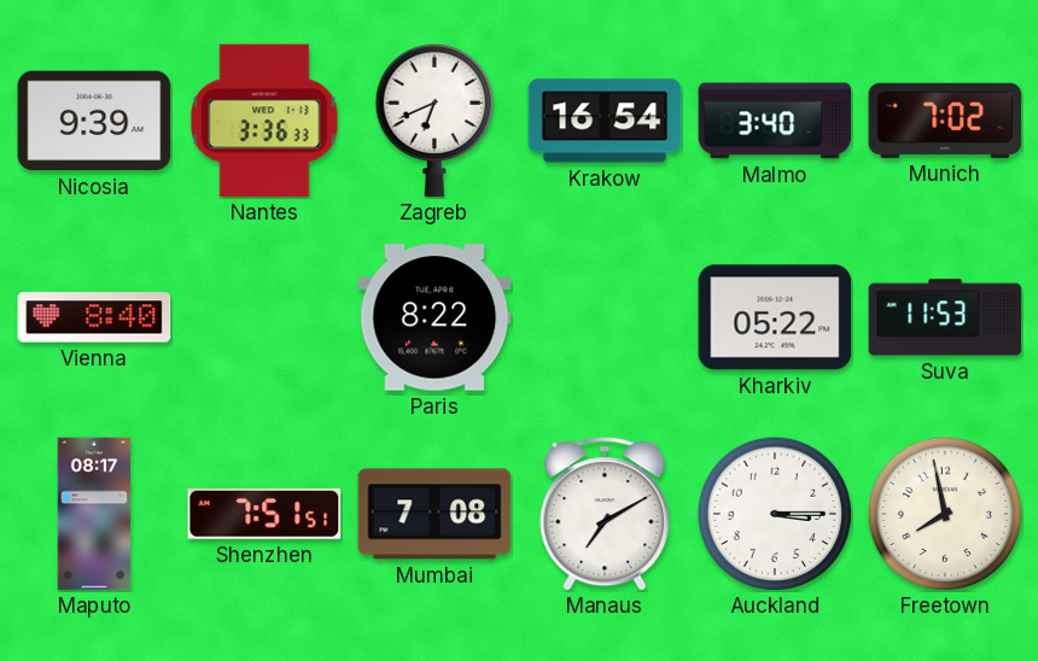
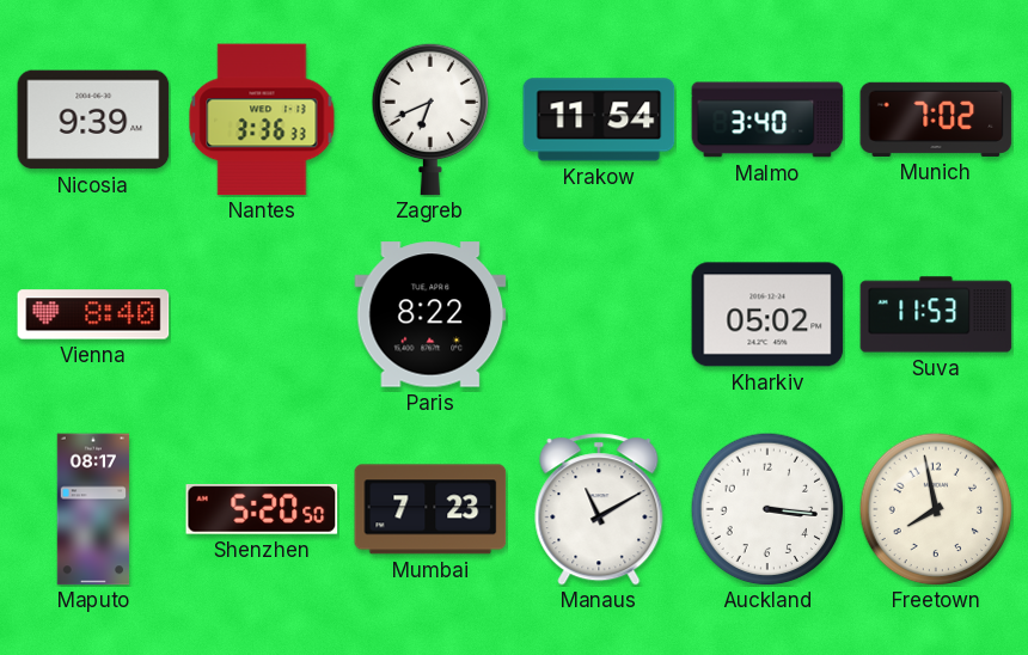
Krakow: 16:54 -> 11:54
Kharkiv: 05:22 -> 05:02
Shenzhen: 7:51 -> 5:20
Mumbai: 7:08 -> 7:23
Manaus: 7:10 -> 11:10
Auckland: 3:15 -> 3:16
